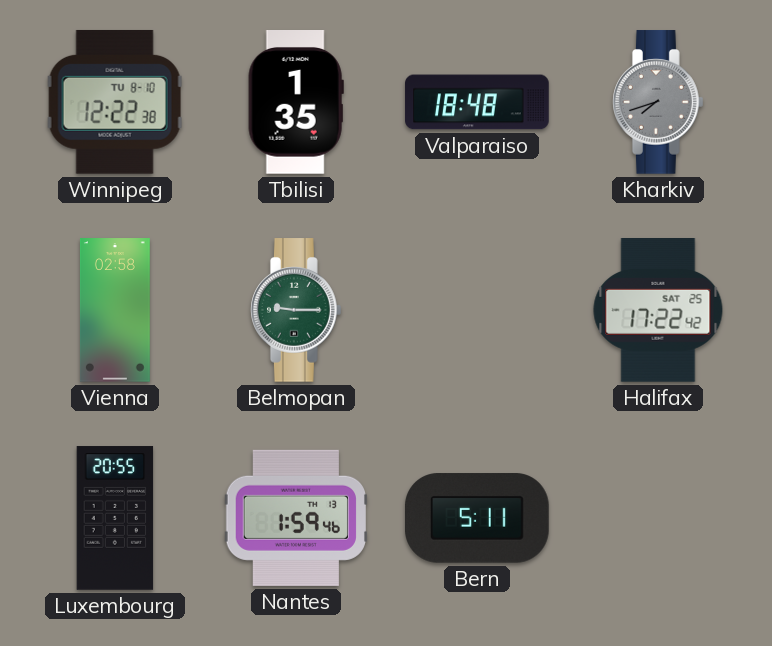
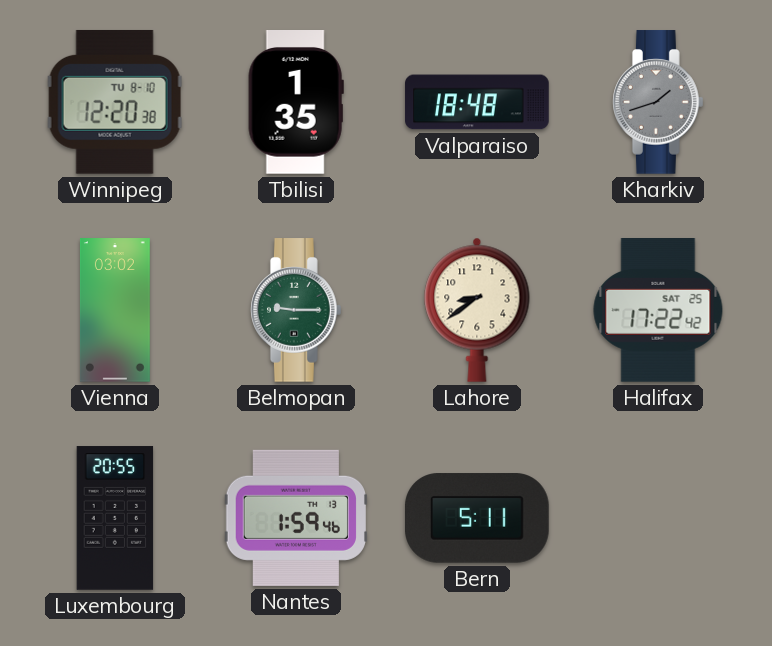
Winnipeg: 12:22 -> 12:20
Kharkiv: 7:42 -> 1:42
Vienna: 02:58 -> 03:02
Lahore: none -> 8:39
